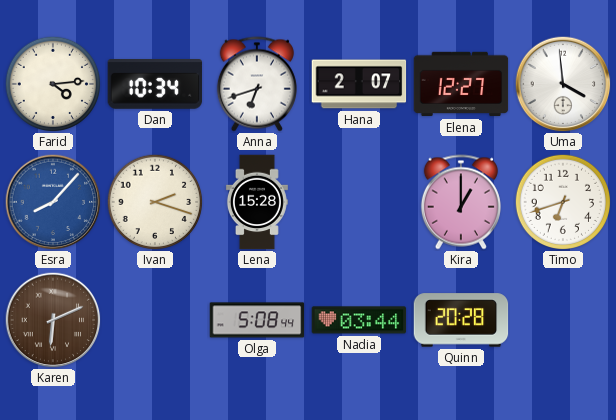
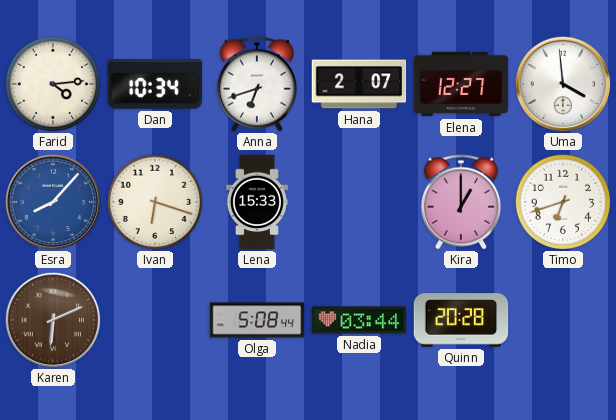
Ivan: 2:18 -> 6:18
Lena: 15:28 -> 15:33
